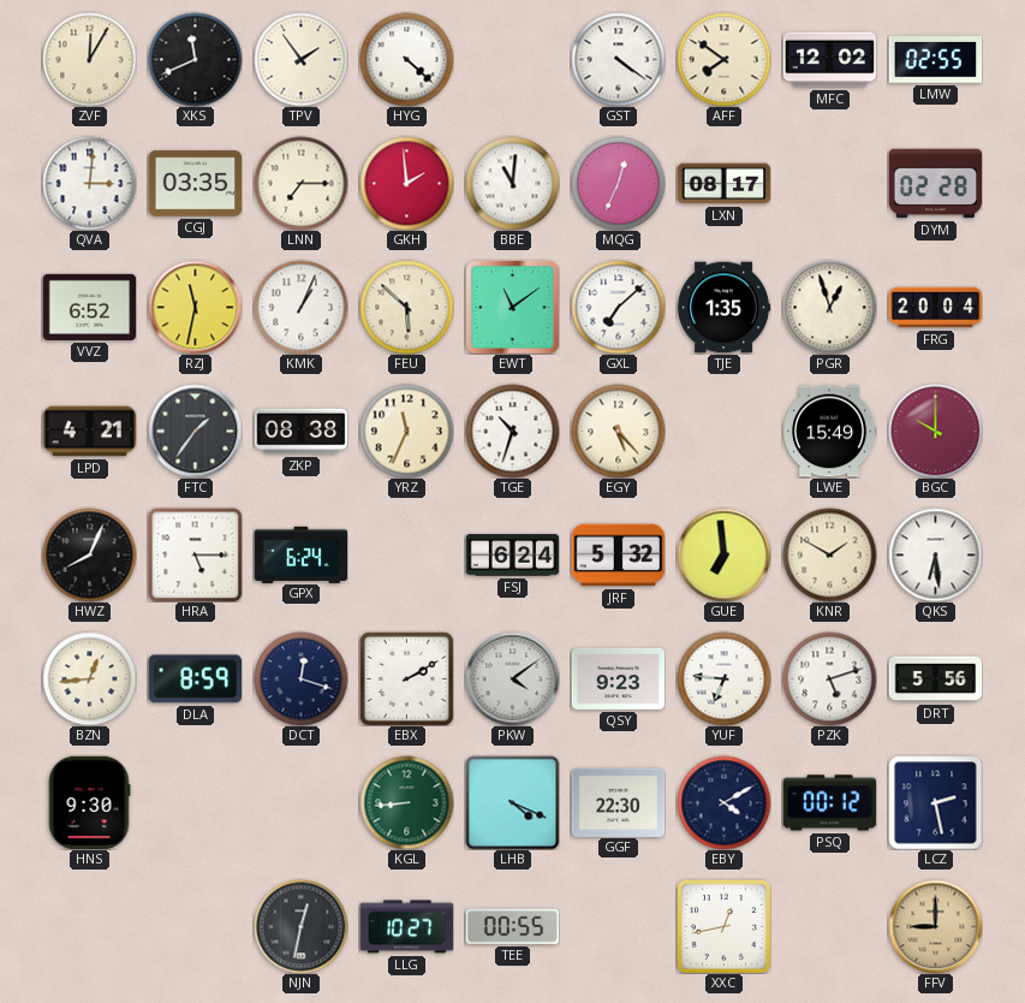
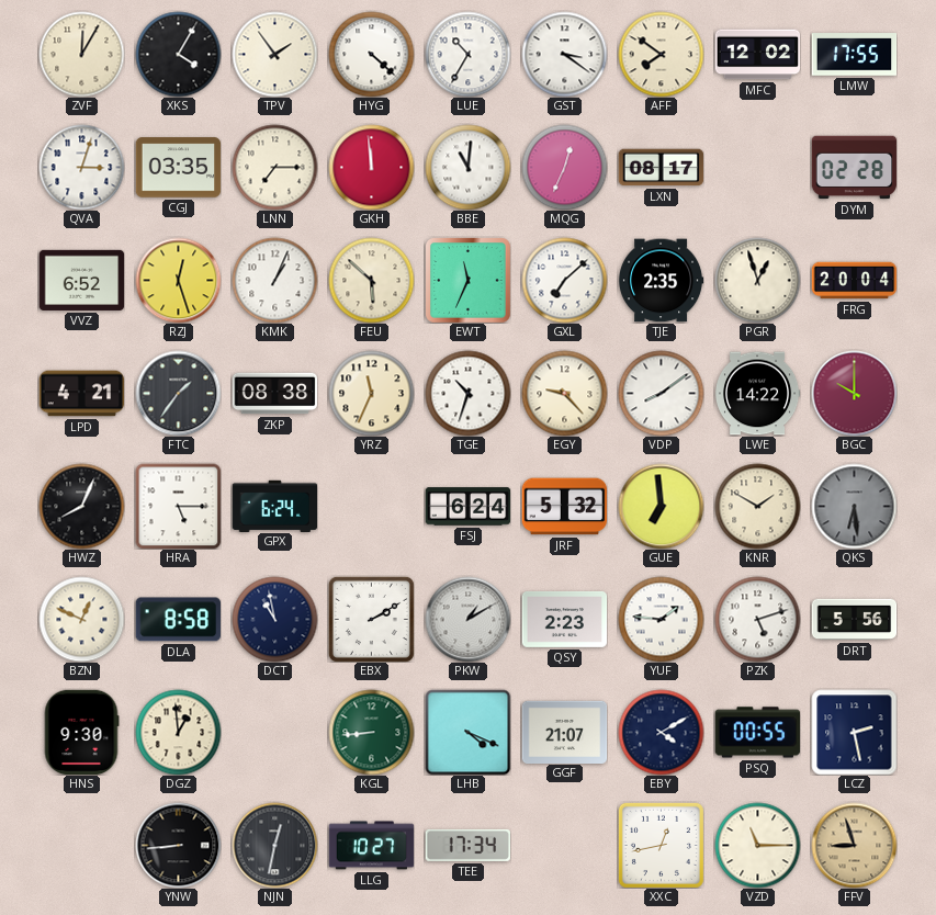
XKS: 11:41 -> 4:05
LUE: none -> 10:35
GST: 4:21 -> 3:21
LMW: 02:55 -> 17:55
QVA: 3:01 -> 3:03
GKH: 1:59 -> 11:59
RZJ: 11:32 -> 12:27
EWT: 11:09 -> 11:34
TJE: 1:35 -> 2:35
EGY: 5:23 -> 9:23
VDP: none -> 8:09
LWE: 15:49 -> 14:22
QKS dial: white -> grey
BZN: 12:44 -> 12:49
DLA: 8:59 -> 8:58
DCT: 12:18 -> 10:58
PKW: 4:09 -> 1:10
QSY: 9:23 -> 2:23
YUF: 6:46 -> 1:46
DGZ: none -> 12:59
GGF: 22:30 -> 21:07
PSQ: 00:12 -> 00:55
YNW: none -> 8:44
TEE: 00:55 -> 17:34
VZD: none -> 11:15
FFV: 9:00 -> 8:57
